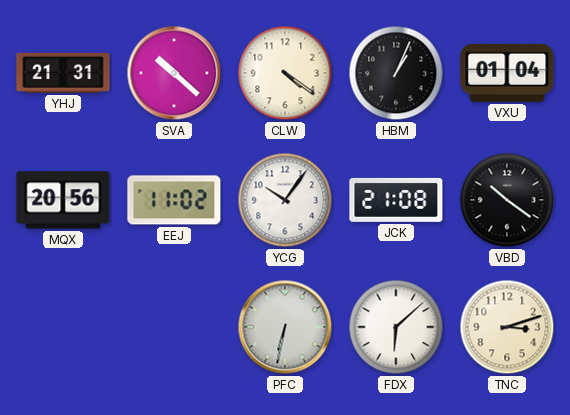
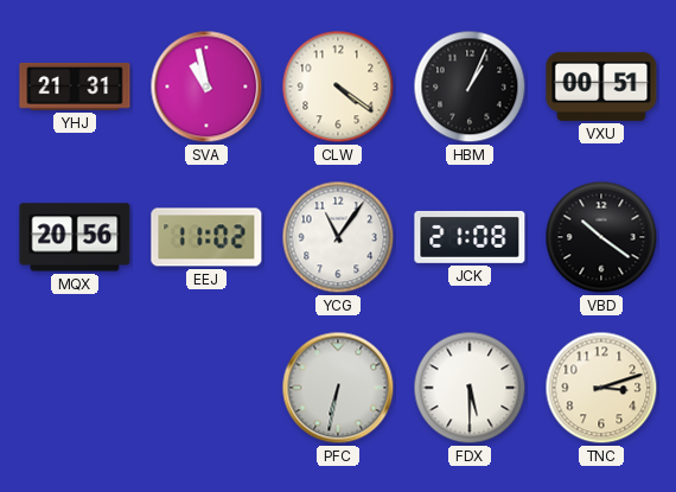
SVA: 10:22 -> 10:58
VXU: 01:04 -> 00:51
YCG: 10:06 -> 11:06
FDX: 6:08 -> 5:30
